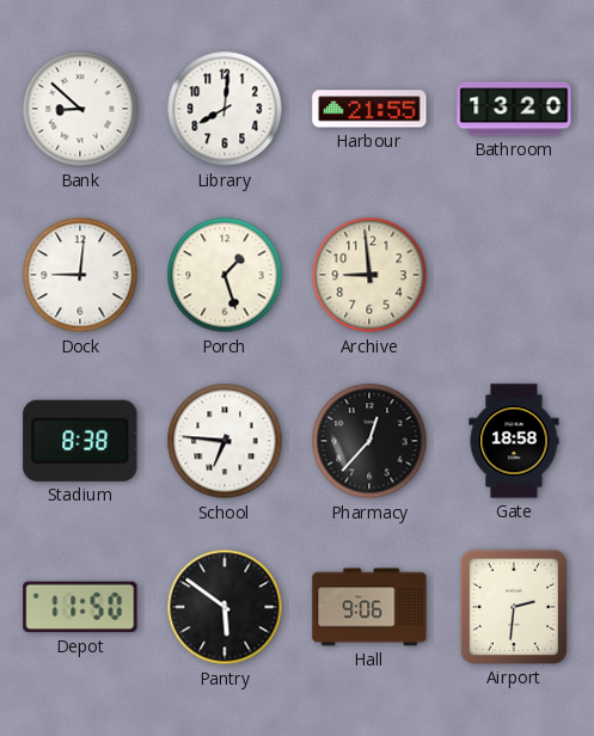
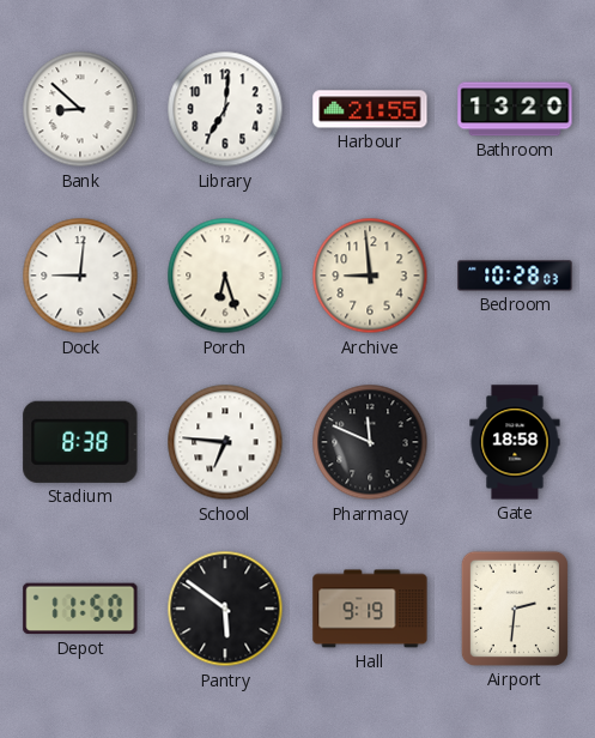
Library: 8:01 -> 7:01
Porch: 1:27 -> 6:27
Bedroom: none -> 10:28
Pharmacy: 12:37 -> 11:49
Hall: 9:06 -> 9:19
